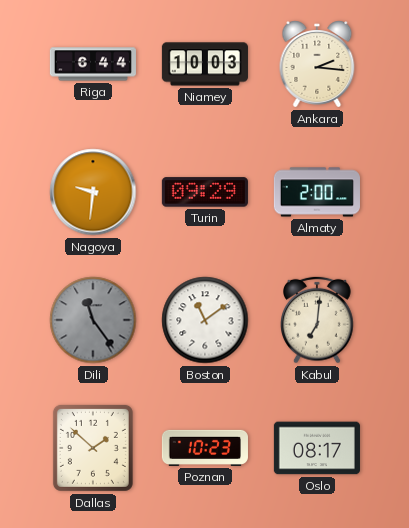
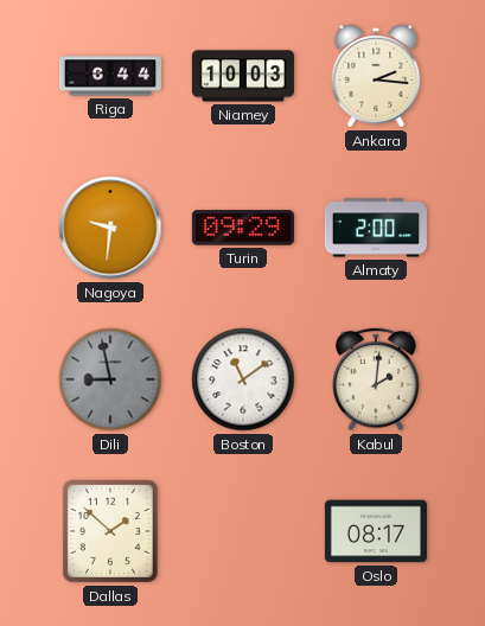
Dili: 11:24 -> 8:58
Kabul: 7:01 -> 2:01
Poznan: 10:23 -> none
